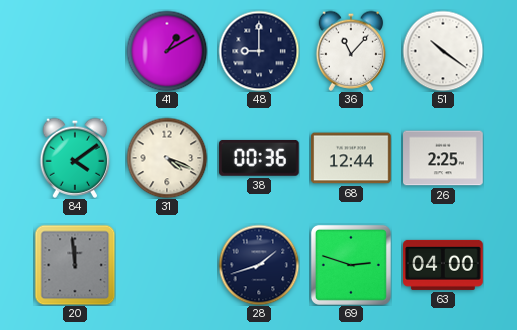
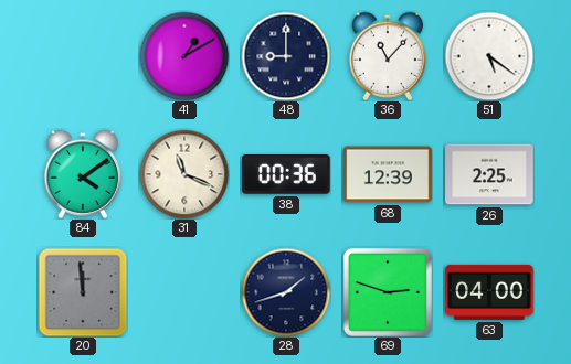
51: 10:21 -> 5:21
31: 4:19 -> 11:19
68: 12:44 -> 12:39
